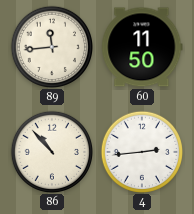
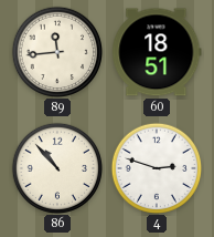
60: 11:50 -> 18:51
4: 2:44 -> 2:48
